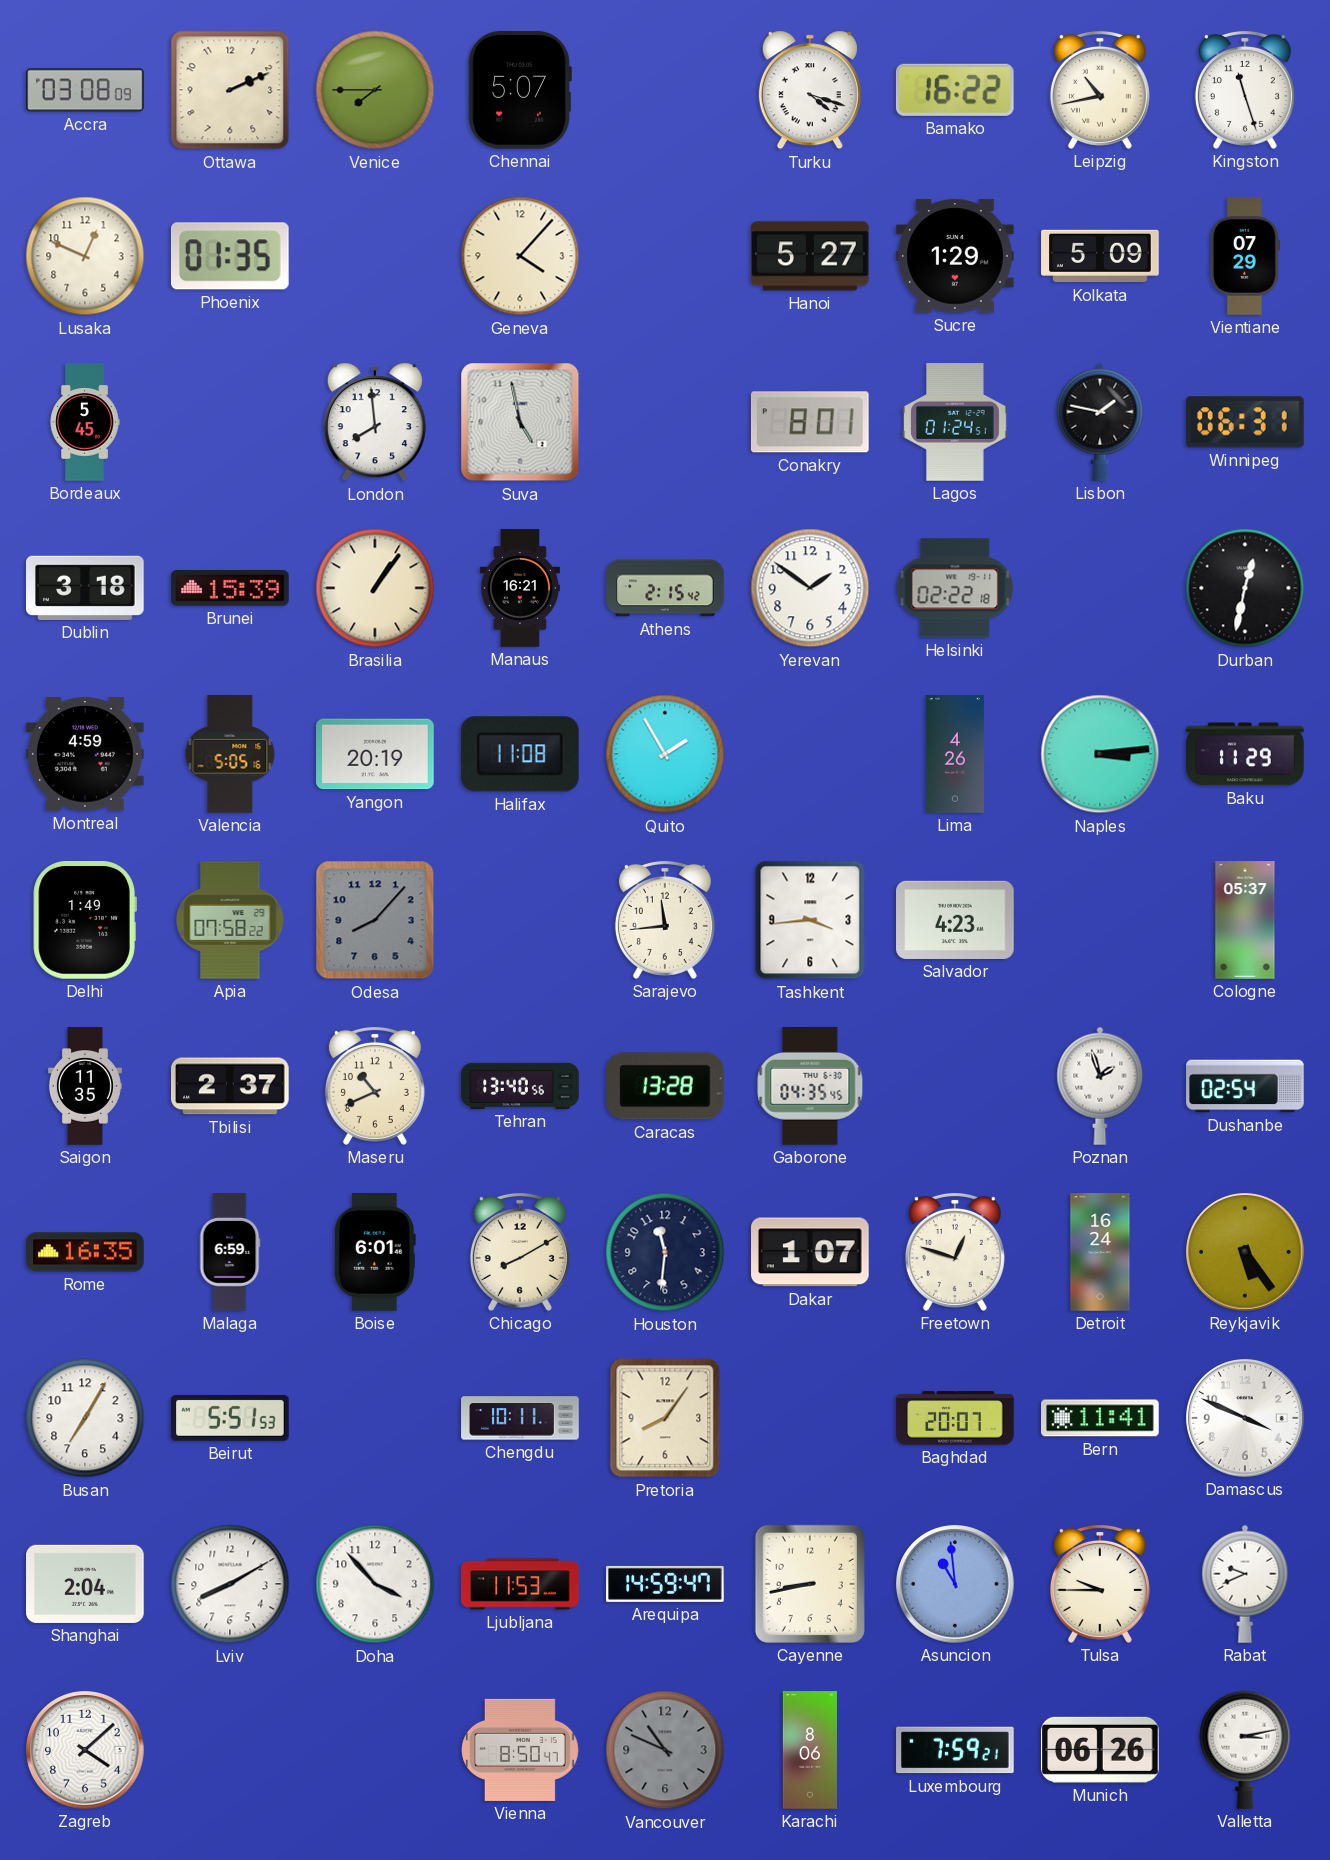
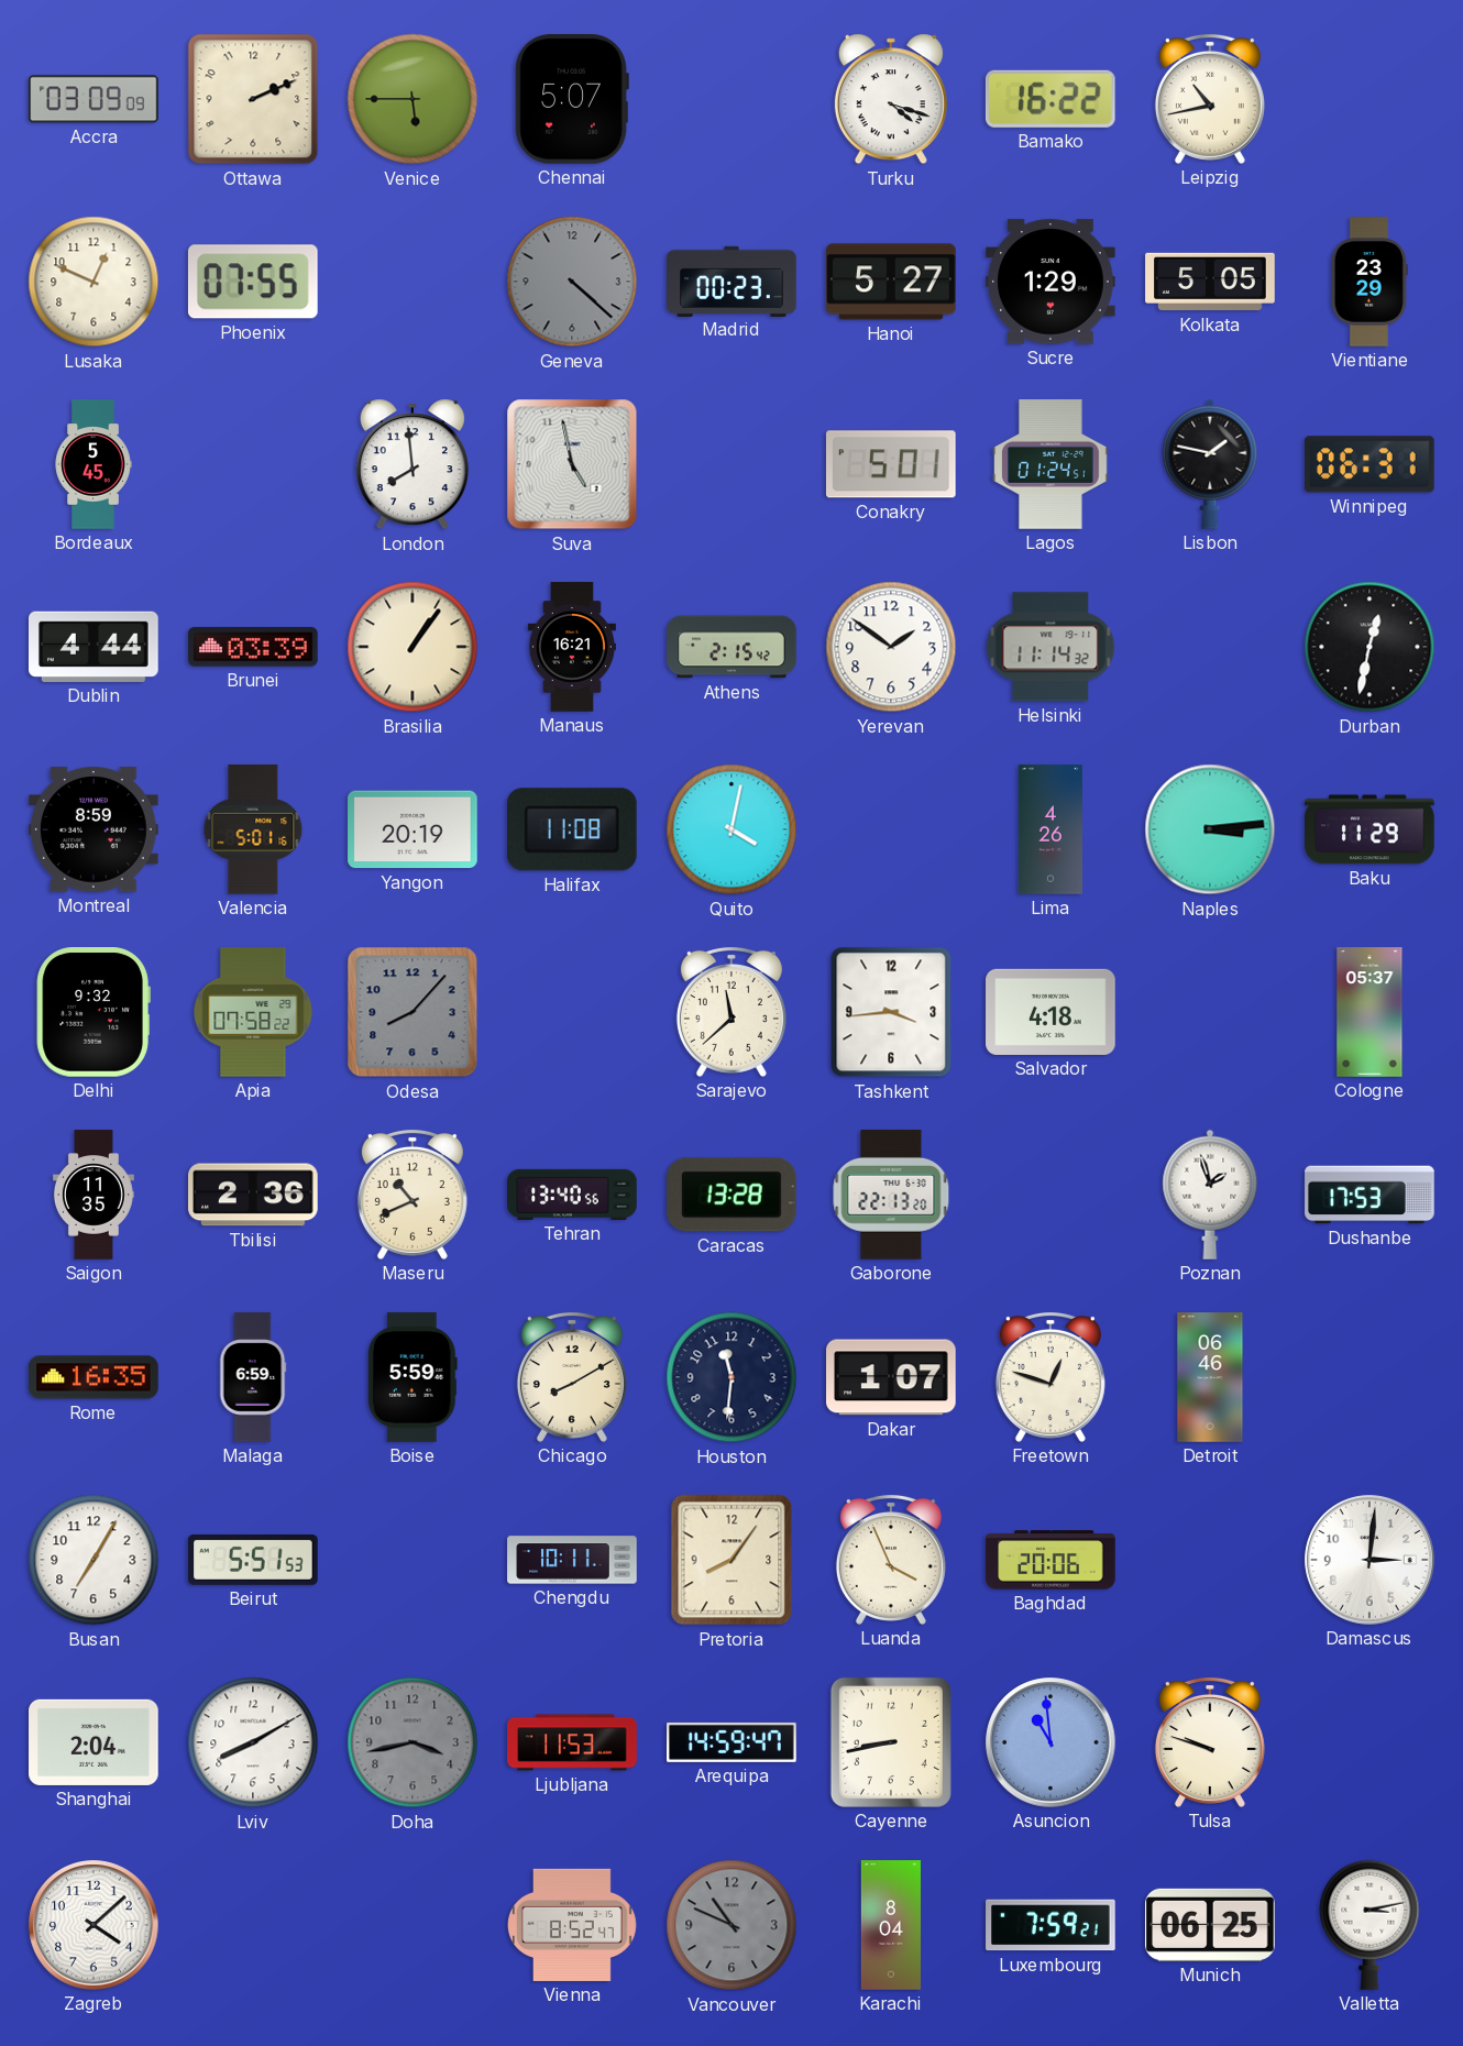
Accra: 03:08 -> 03:09
Venice: 7:45 -> 5:45
Kingston: 11:27 -> none
Phoenix: 01:35 -> 07:55
Geneva: 4:07 -> 4:22
Geneva dial: cream -> grey
Madrid: none -> 00:23
Kolkata: 5:09 -> 5:05
Vientiane: 07:29 -> 23:29
Conakry: 8:01 -> 5:01
Dublin: 3:18 -> 4:44
Brunei: 15:39 -> 03:39
Helsinki: 02:22 -> 11:14
Montreal: 4:59 -> 8:59
Valencia: 5:05 -> 5:01
Quito: 1:55 -> 4:02
Delhi: 1:49 -> 9:32
Sarajevo: 11:44 -> 11:38
Salvador: 4:23 -> 4:18
Tbilisi: 2:37 -> 2:36
Gaborone: 04:35 -> 22:13
Dushanbe: 02:54 -> 17:53
Boise: 6:01 -> 5:59
Detroit: 16:24 -> 06:46
Reykjavik: 5:24 -> none
Luanda: none -> 3:56
Baghdad: 20:07 -> 20:06
Bern: 11:41 -> none
Damascus: 3:49 -> 3:01
Doha: 3:53 -> 3:43
Doha dial: white -> grey
Tulsa: 9:45 -> 9:48
Rabat: 9:41 -> none
Vienna: 8:50 -> 8:52
Karachi: 8:06 -> 8:04
Munich: 06:26 -> 06:25
